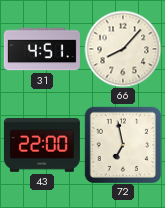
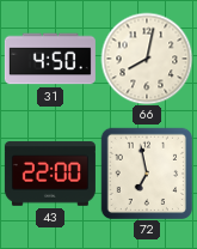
31: 4:51 -> 4:50
66: 8:07 -> 8:02
